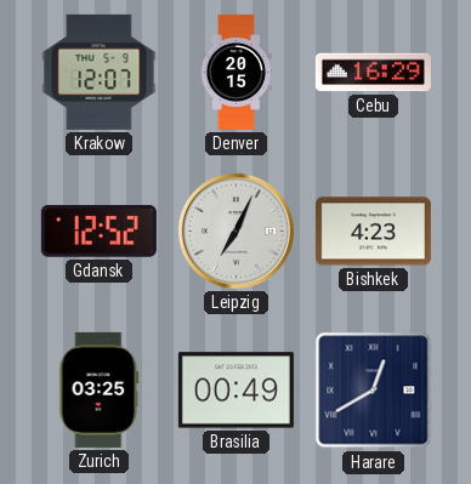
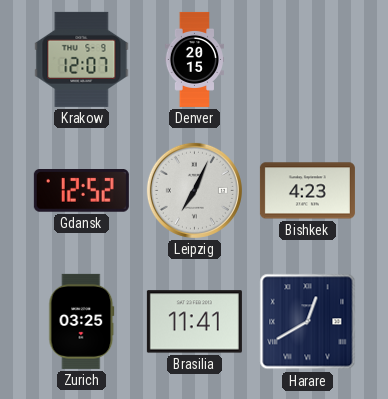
Cebu: 16:29 -> none
Brasilia: 00:49 -> 11:41
